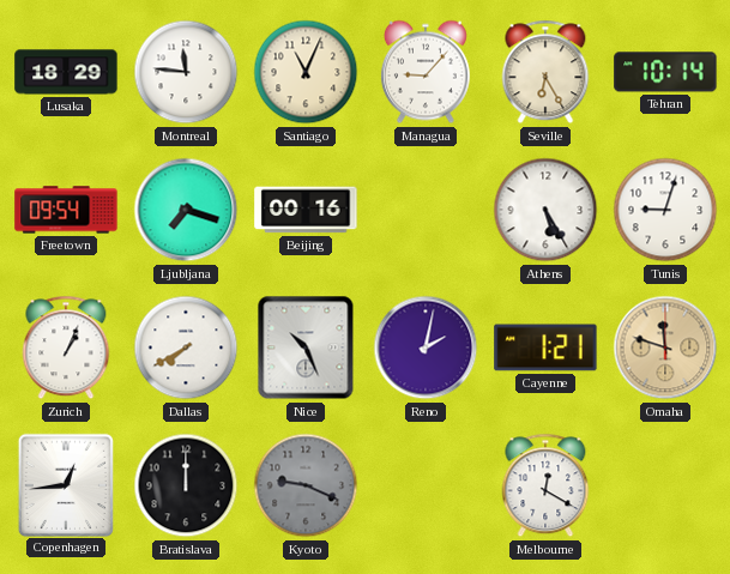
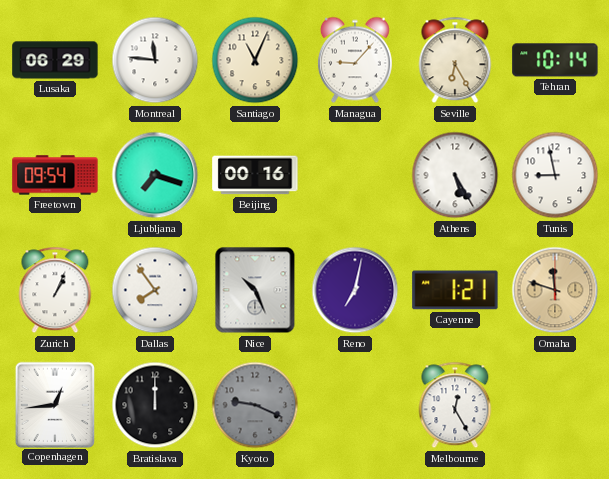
Lusaka: 18:29 -> 06:29
Tunis: 9:03 -> 8:58
Dallas: 7:40 -> 7:54
Reno: 2:02 -> 7:02
Melbourne: 12:20 -> 12:25
